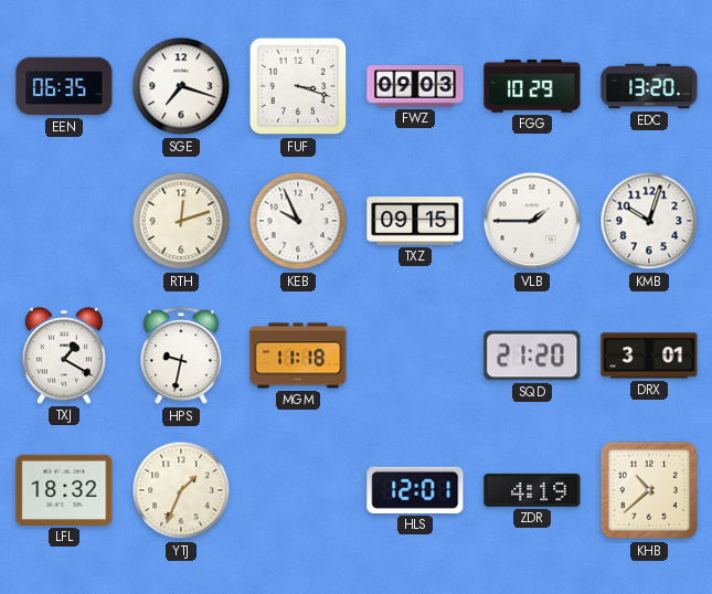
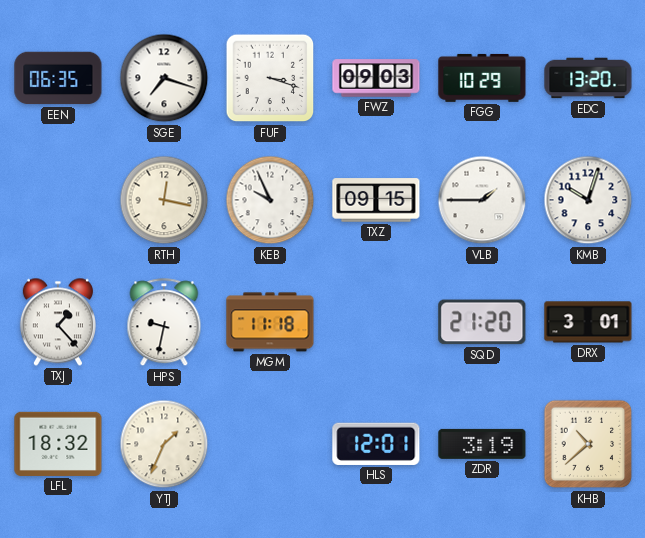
RTH: 12:12 -> 12:17
TXJ: 1:20 -> 1:23
ZDR: 4:19 -> 3:19
